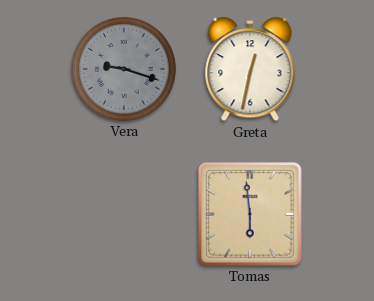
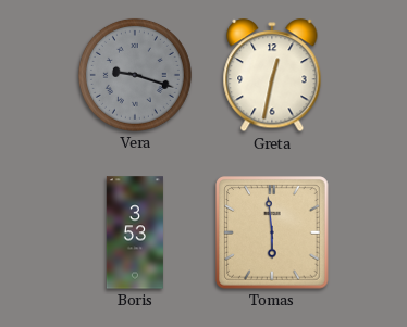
Boris: none -> 3:53
